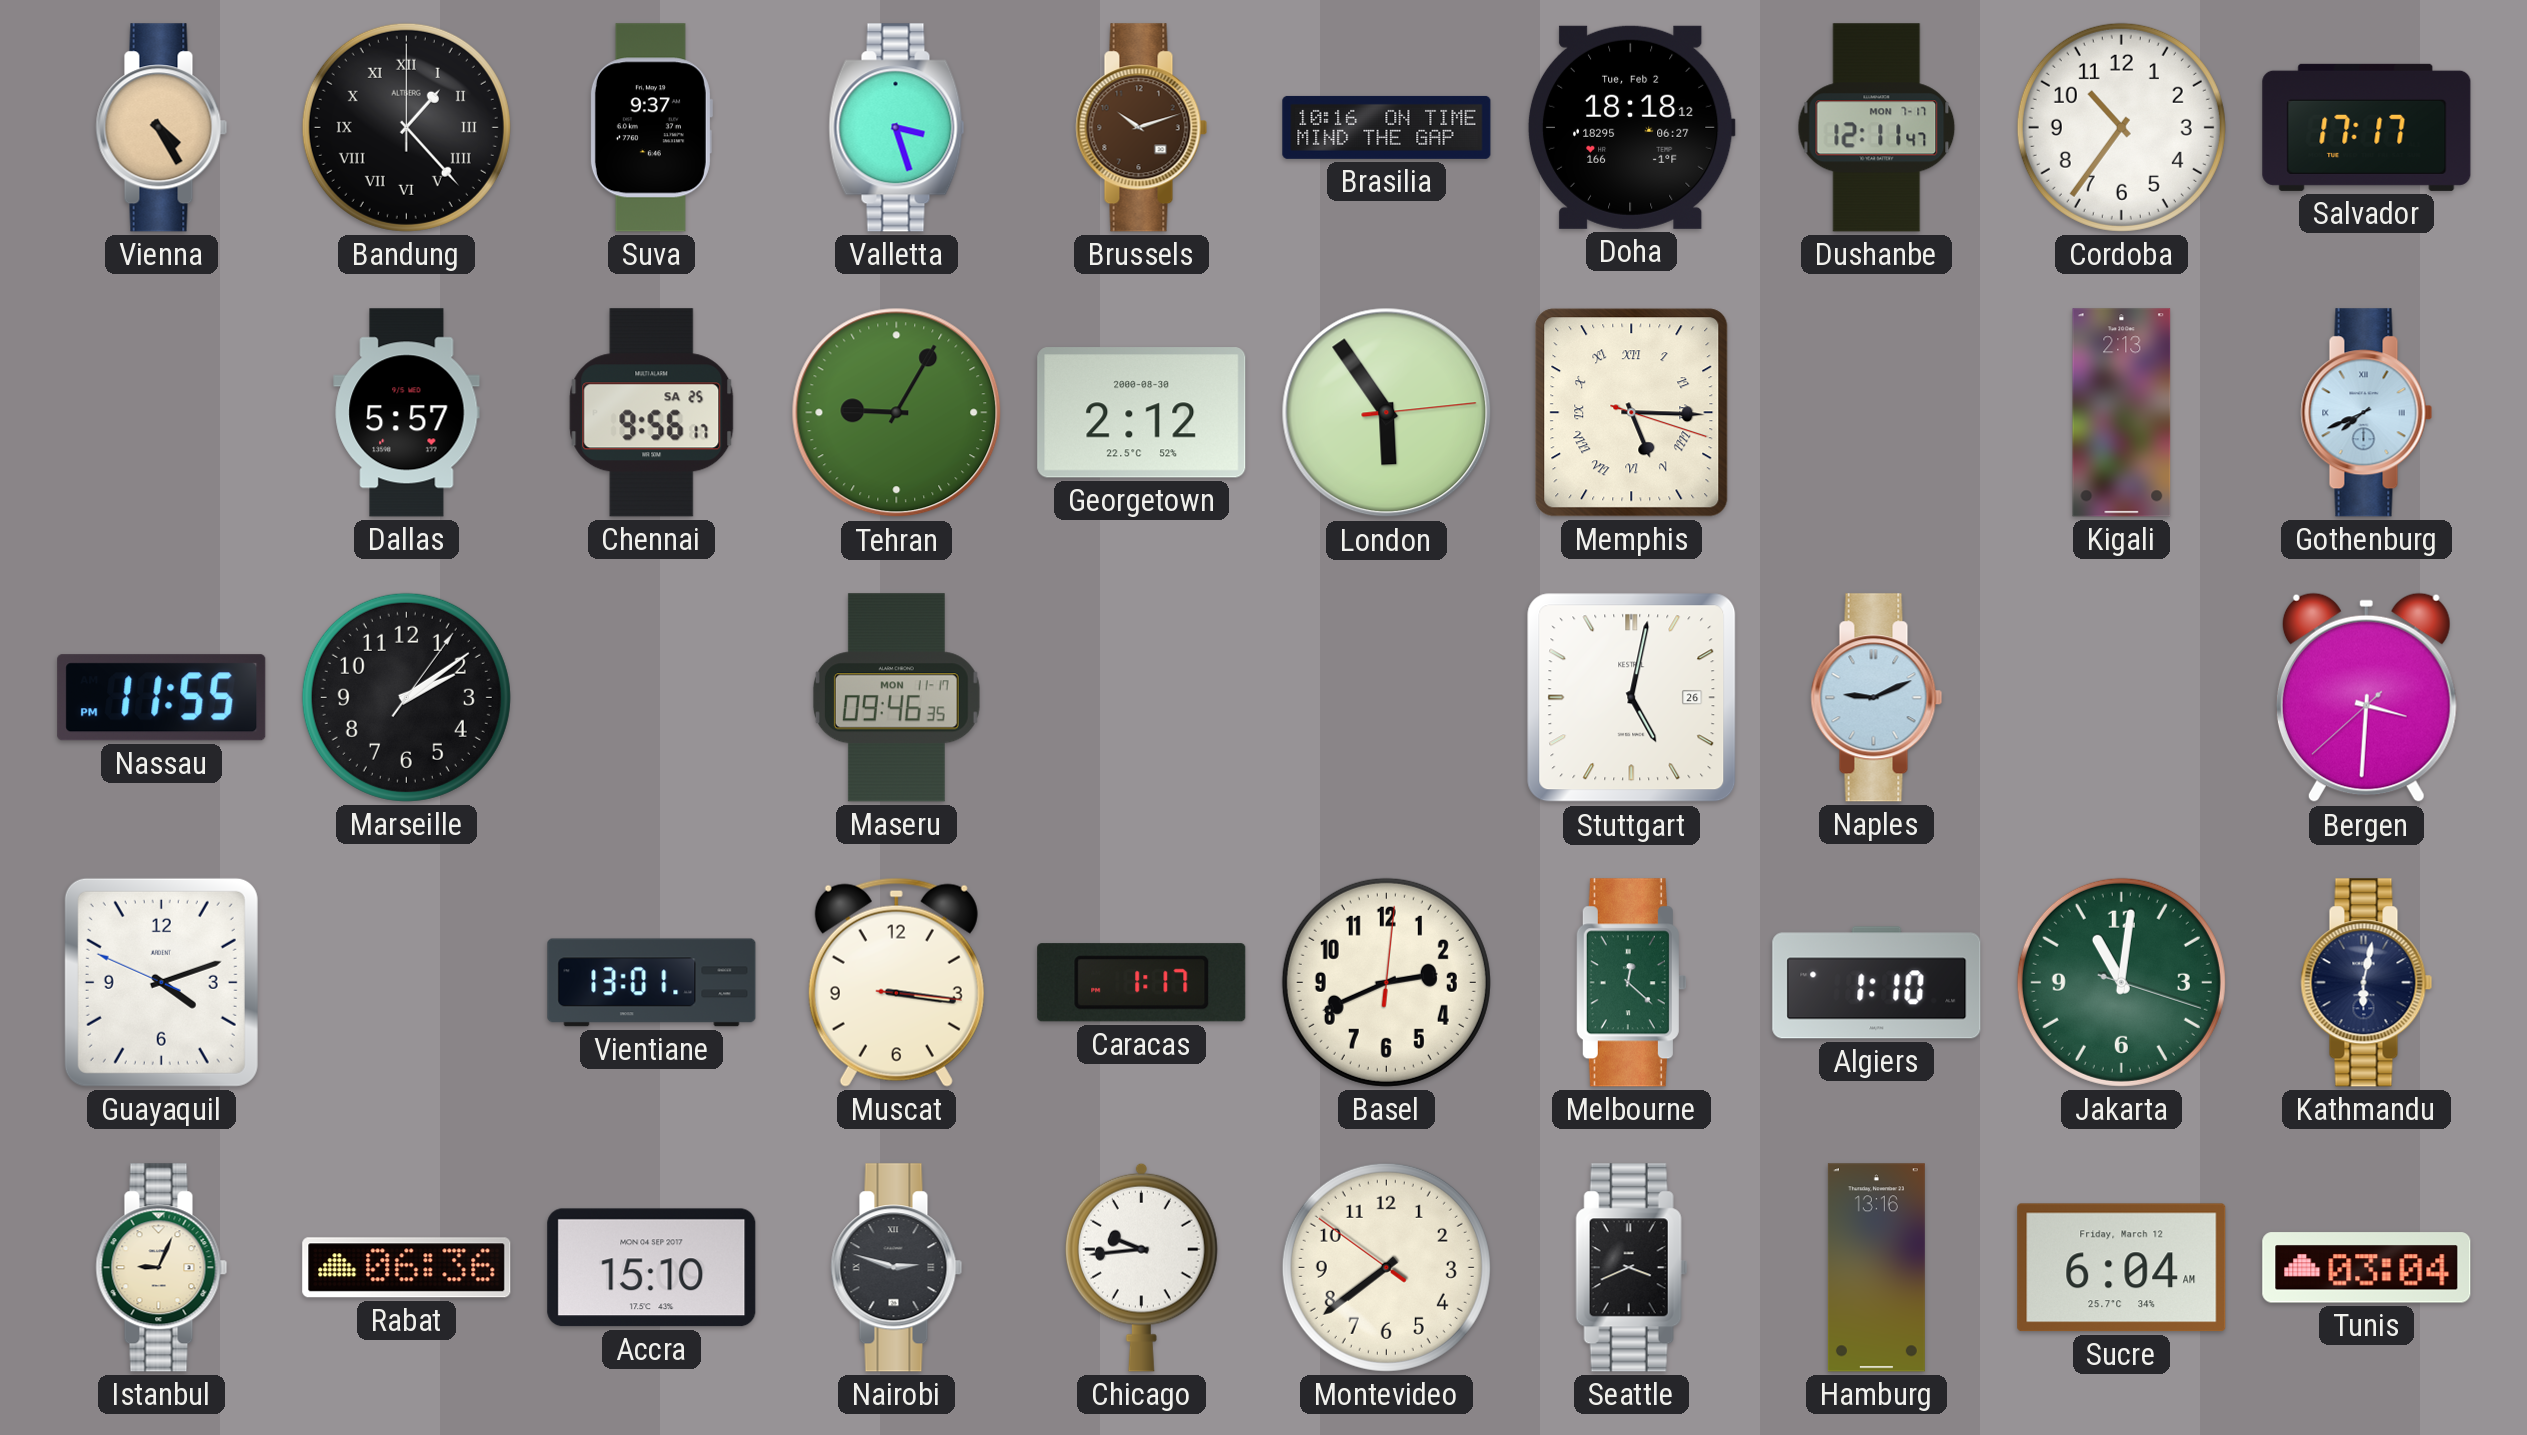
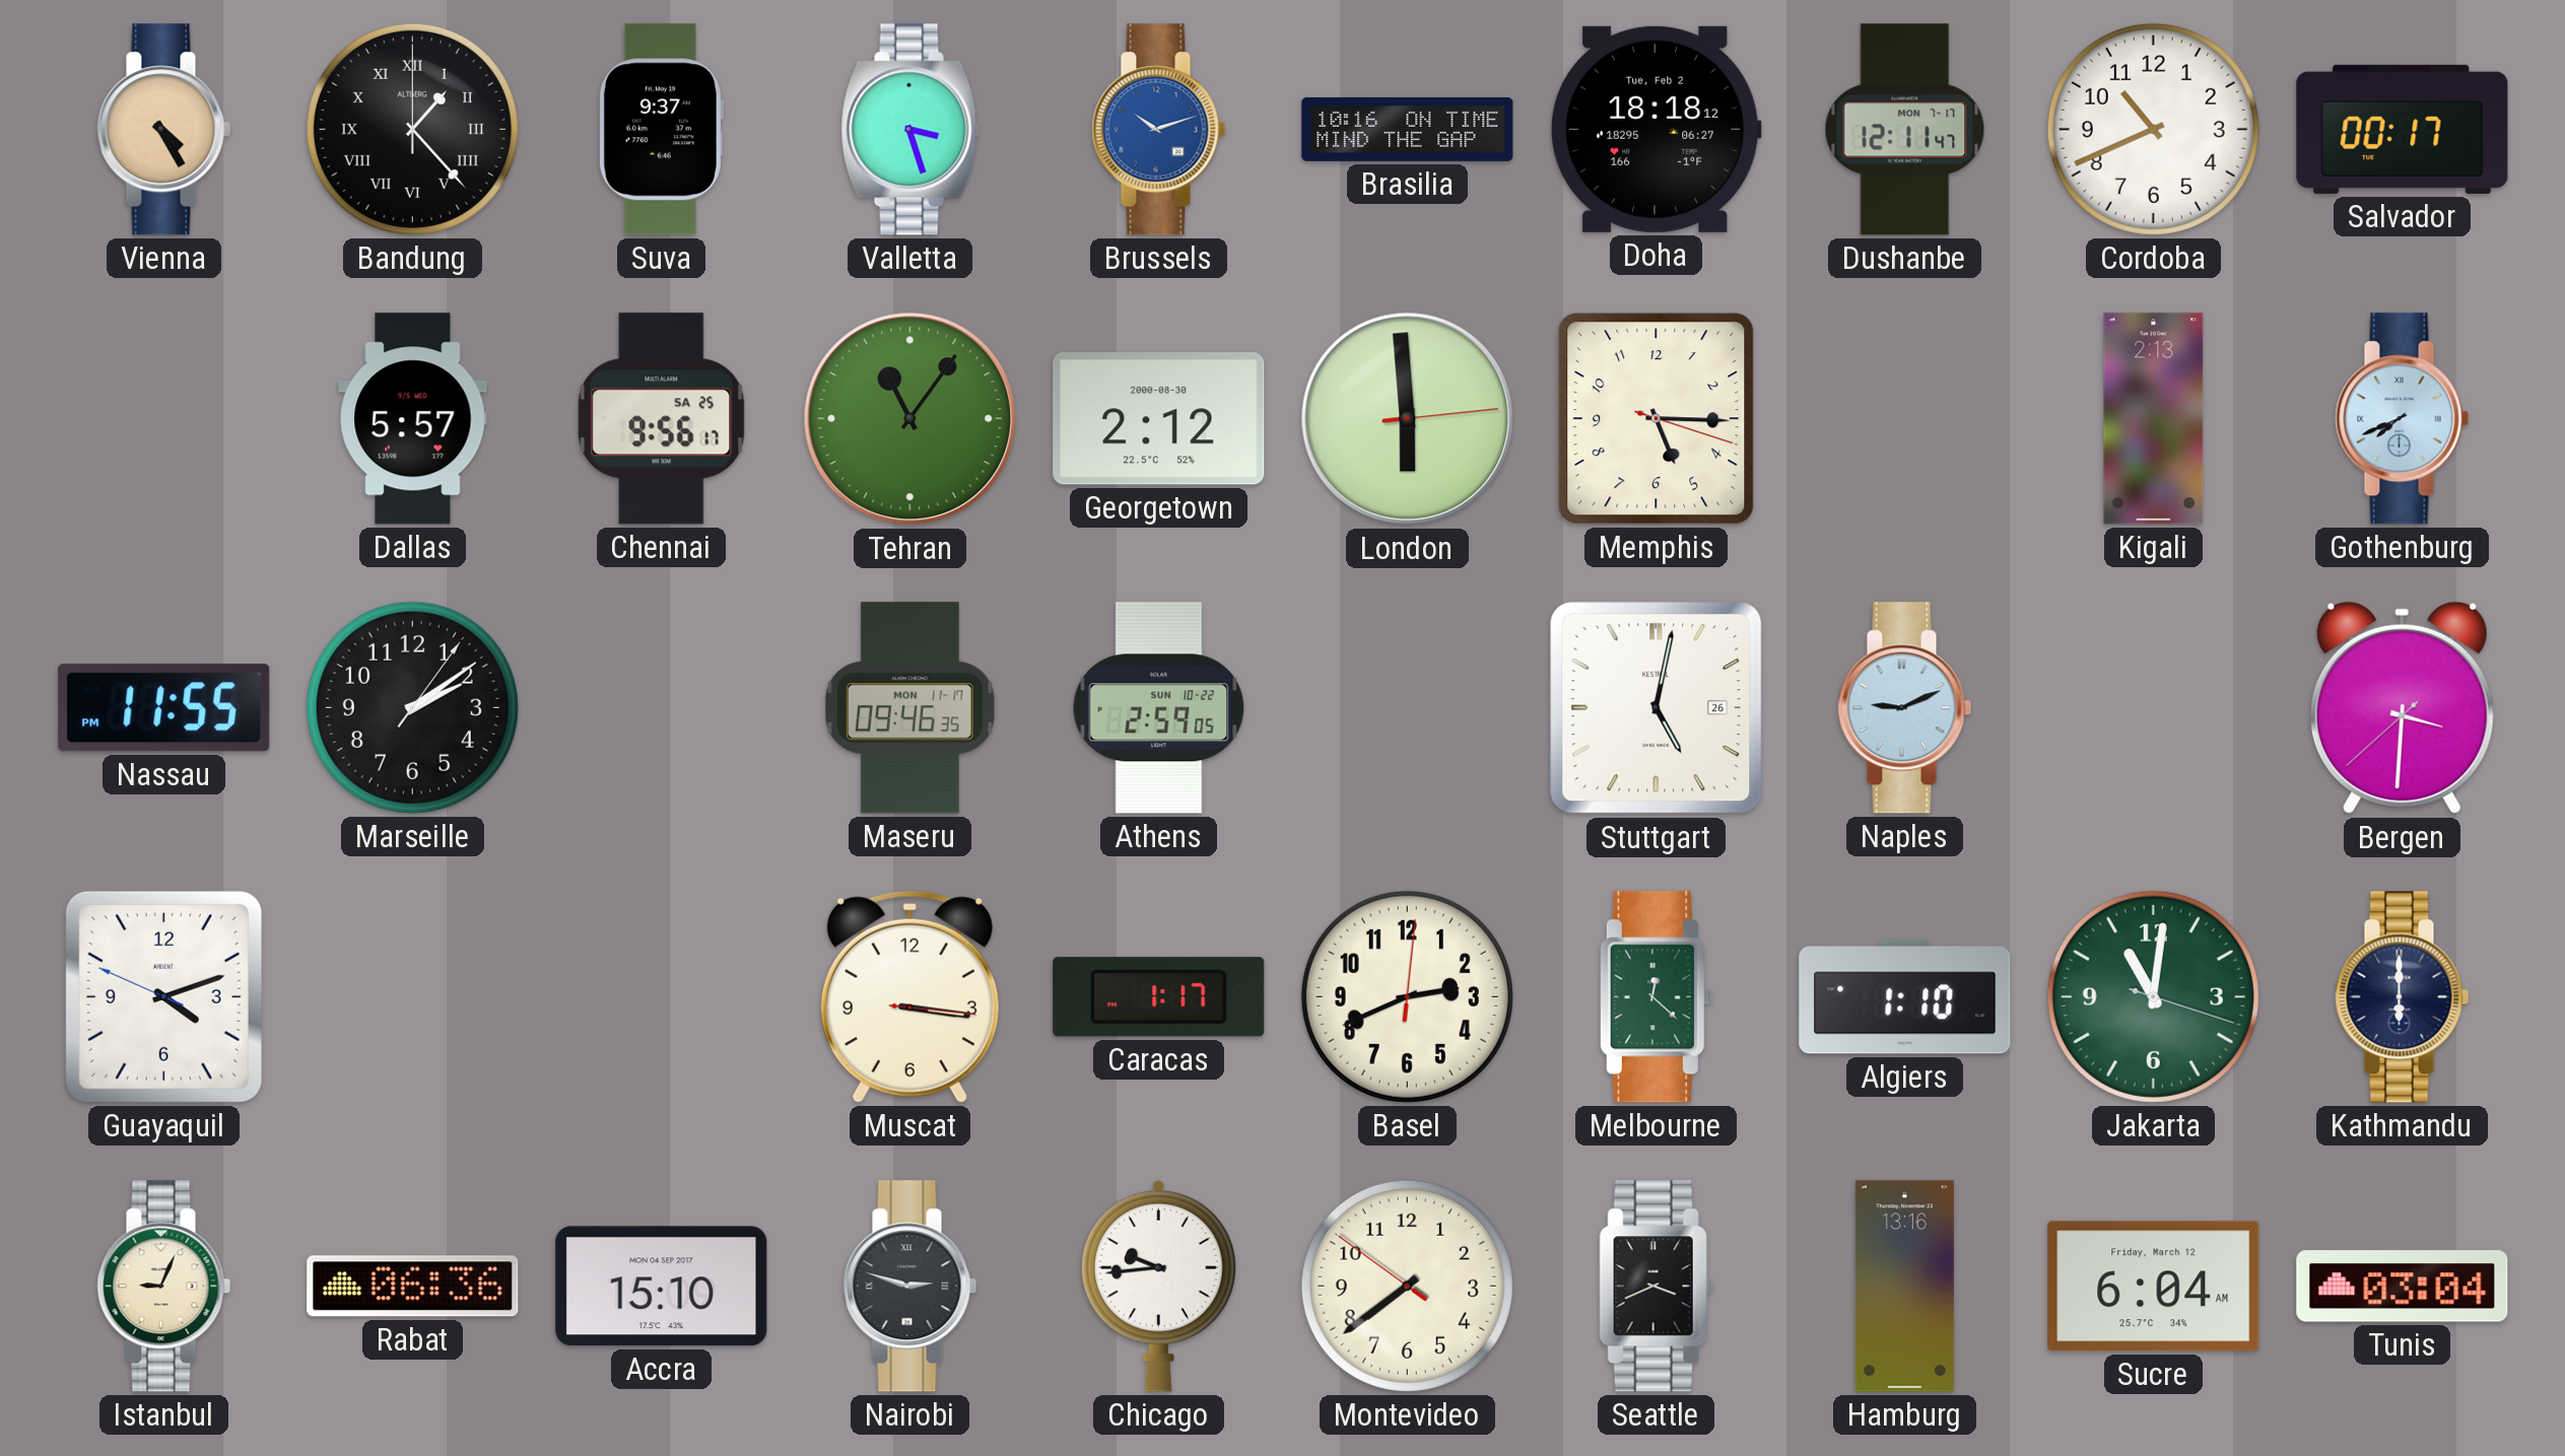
Brussels dial: brown -> blue
Cordoba: 10:36 -> 10:41
Salvador: 17:17 -> 00:17
Tehran: 9:05 -> 11:06
London: 5:54 -> 5:59
Memphis numerals: Roman -> Arabic
Athens: none -> 2:59
Vientiane: 13:01 -> none
Kathmandu: 6:02 -> 6:00
